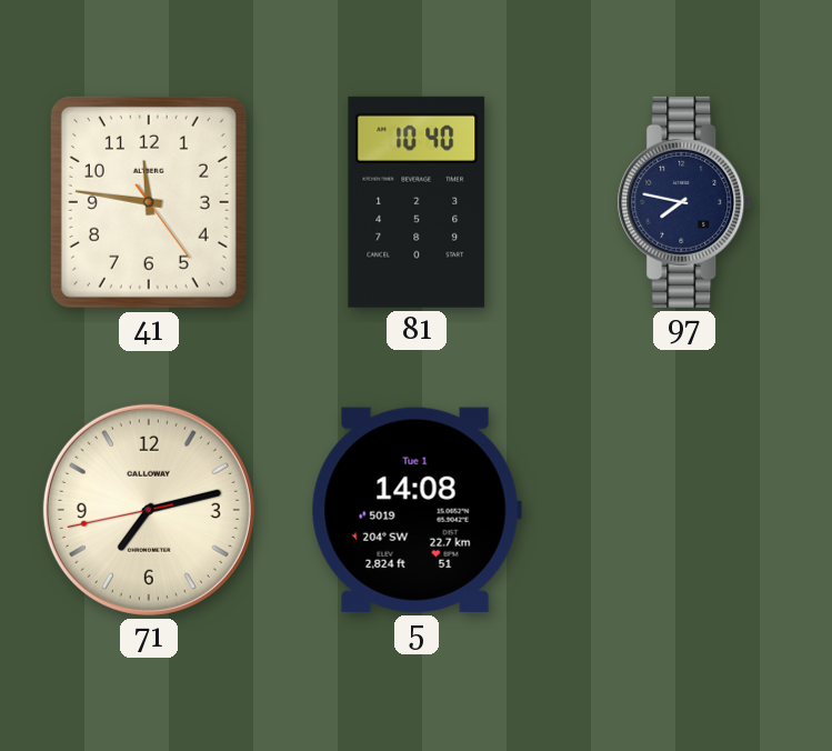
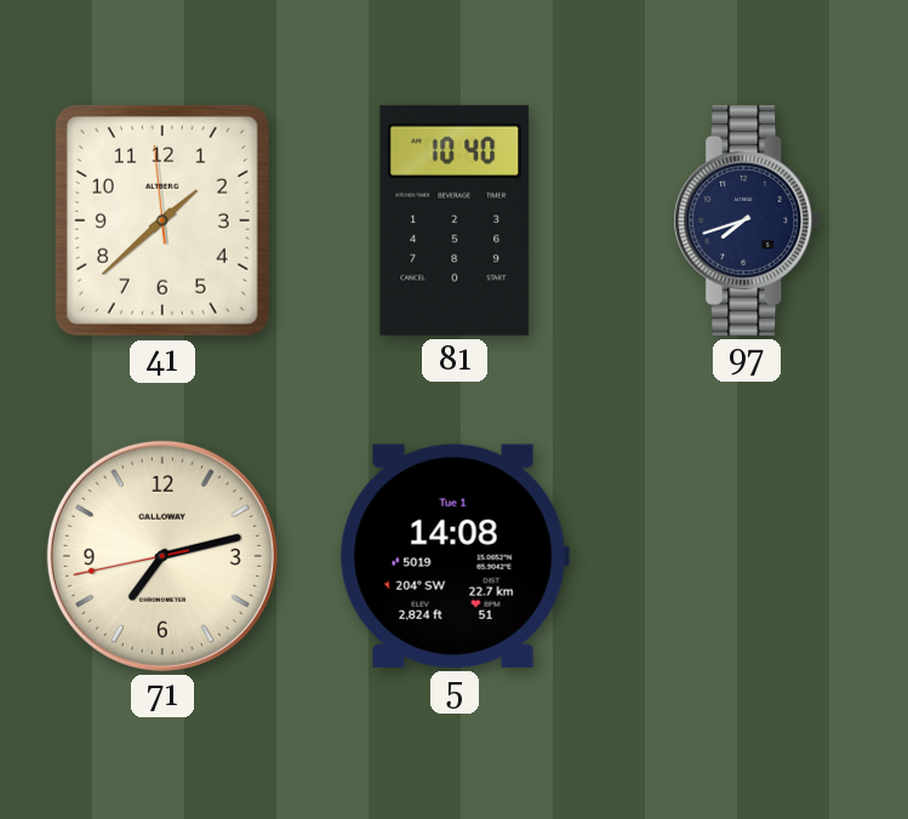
41: 11:46 -> 1:37
97: 7:47 -> 7:42
